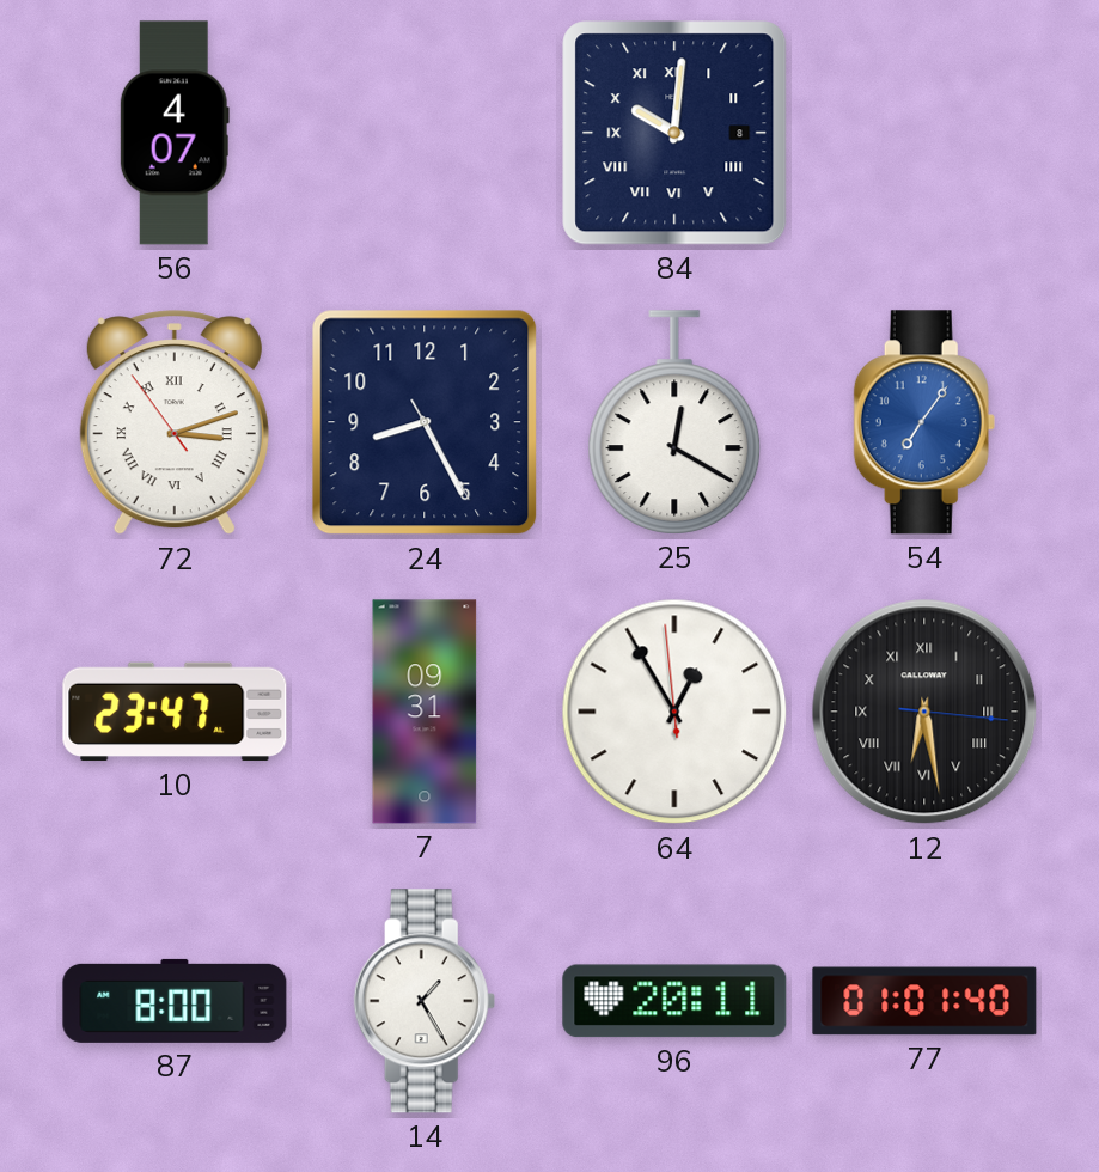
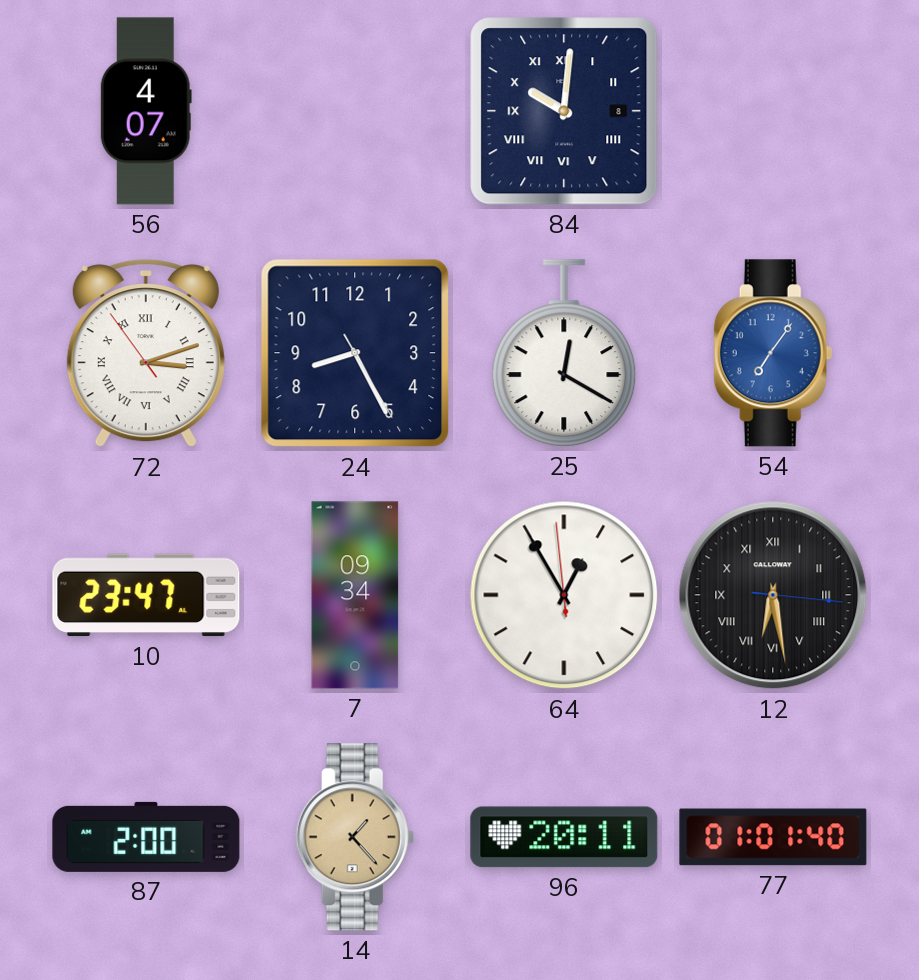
7: 09:31 -> 09:34
87: 8:00 -> 2:00
14: 1:25 -> 1:23
14 dial: white -> champagne
